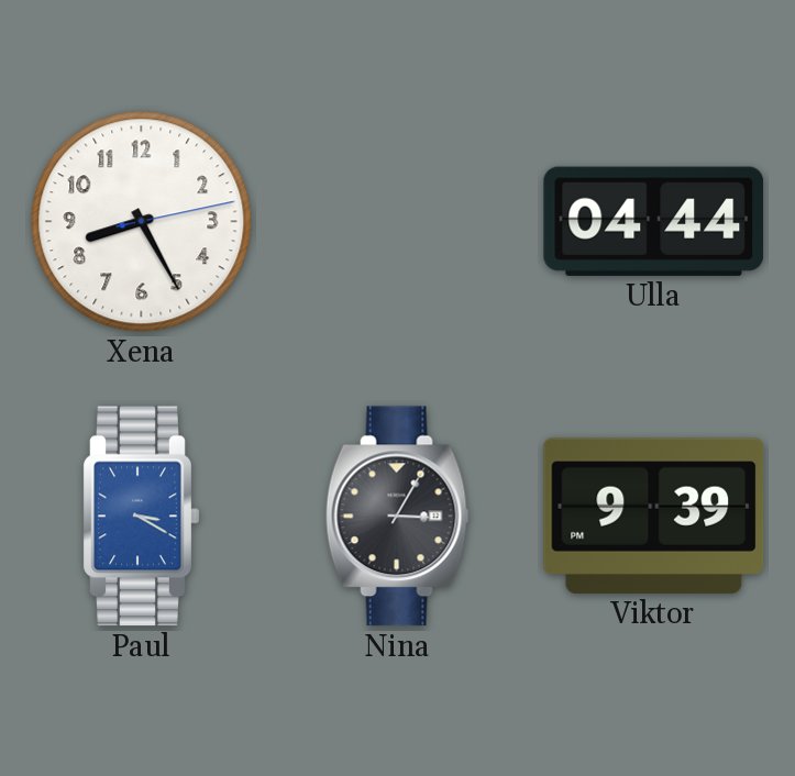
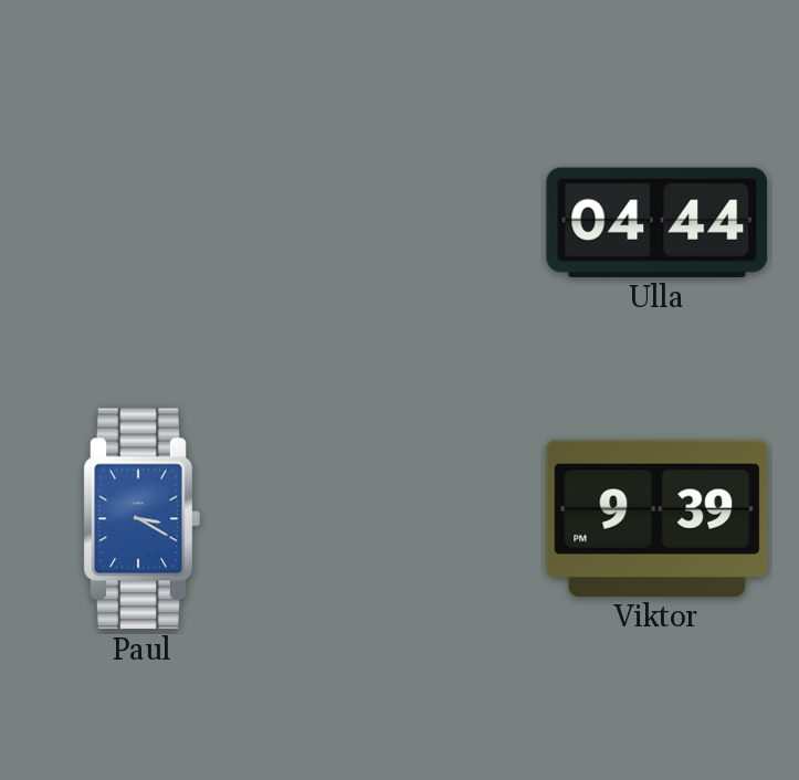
Xena: 8:25 -> none
Nina: 3:05 -> none
